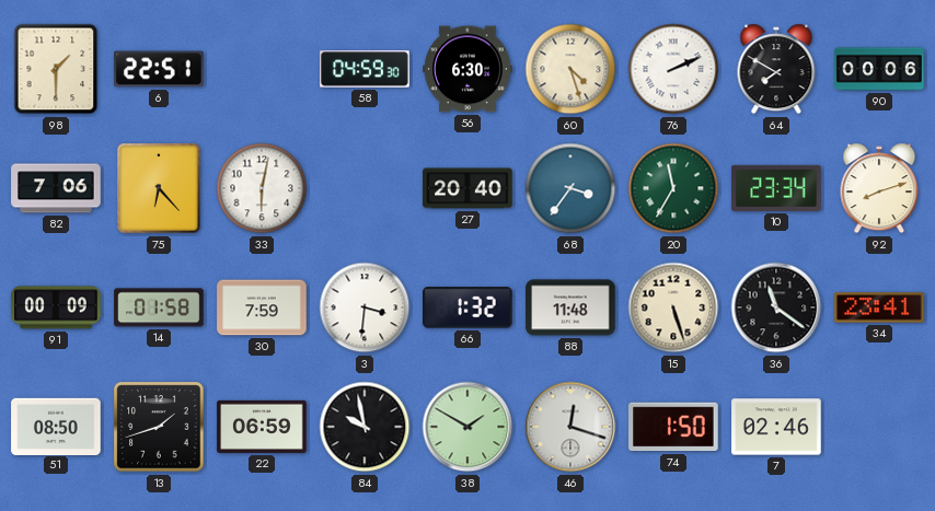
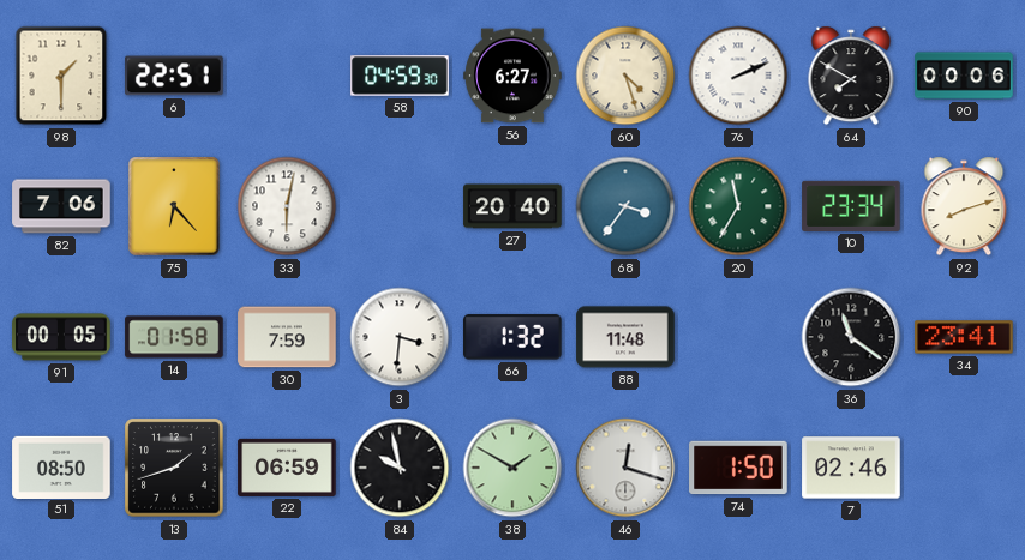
56: 6:30 -> 6:27
91: 00:09 -> 00:05
15: 5:27 -> none
